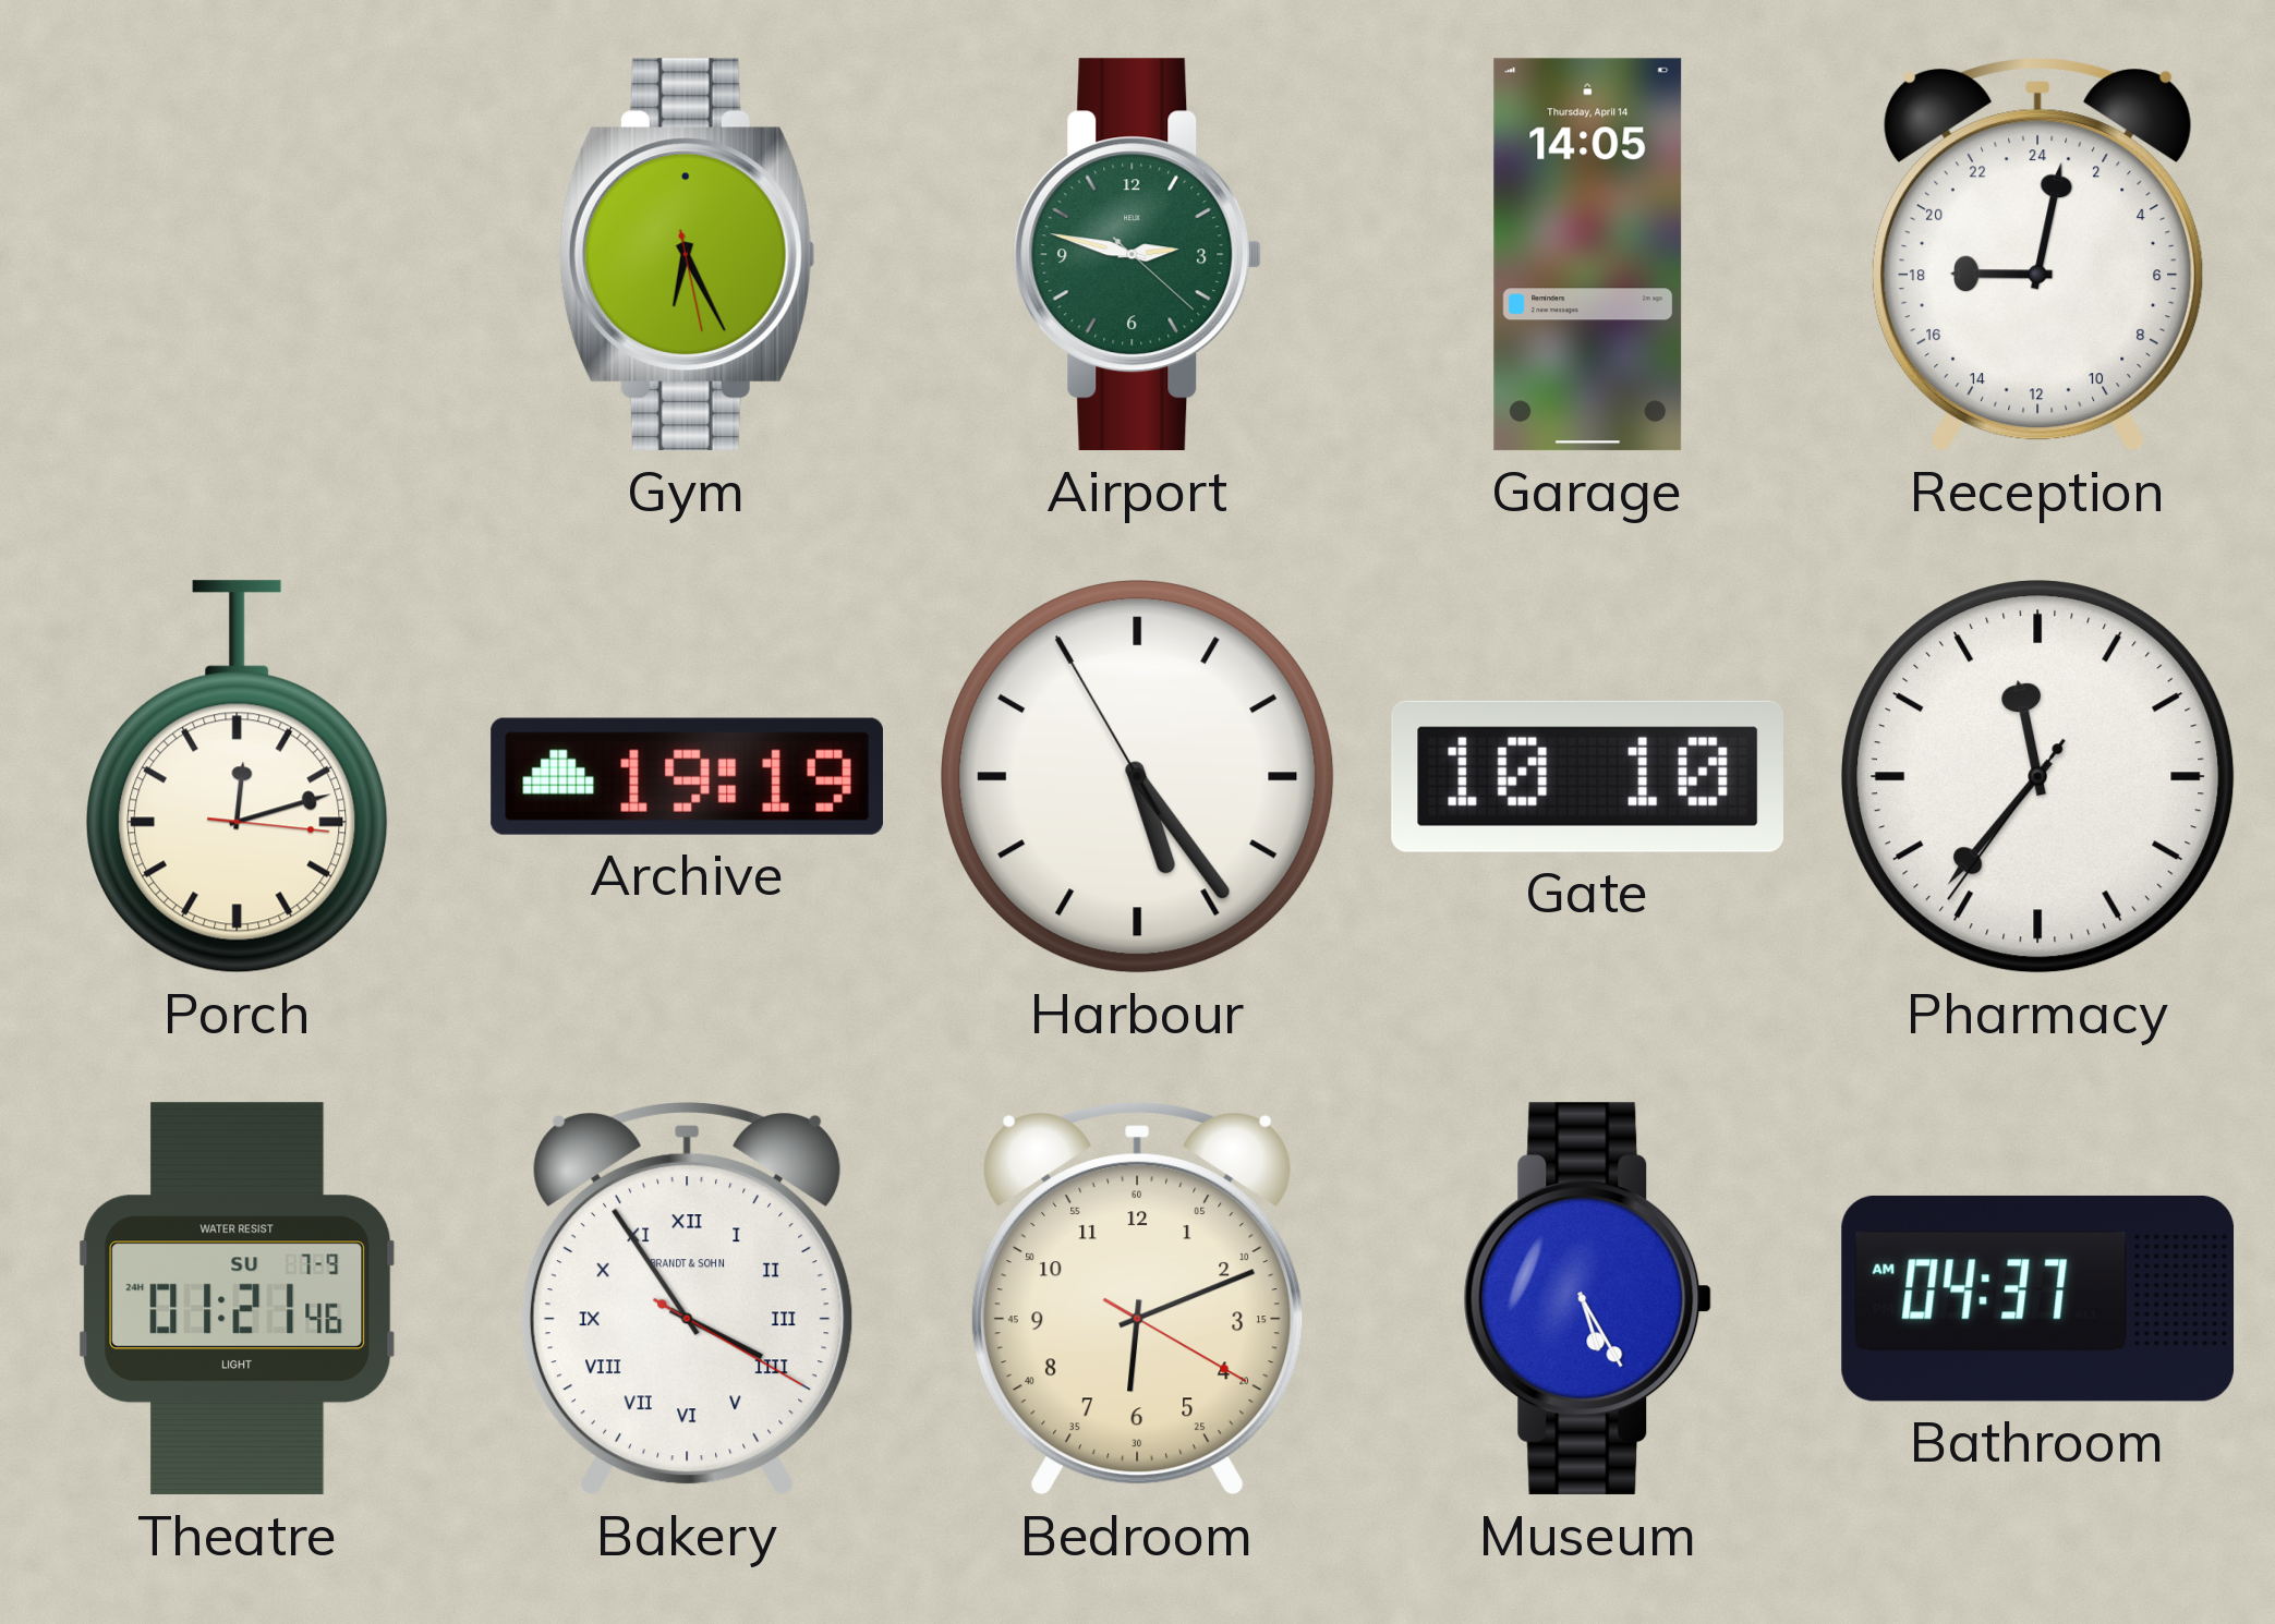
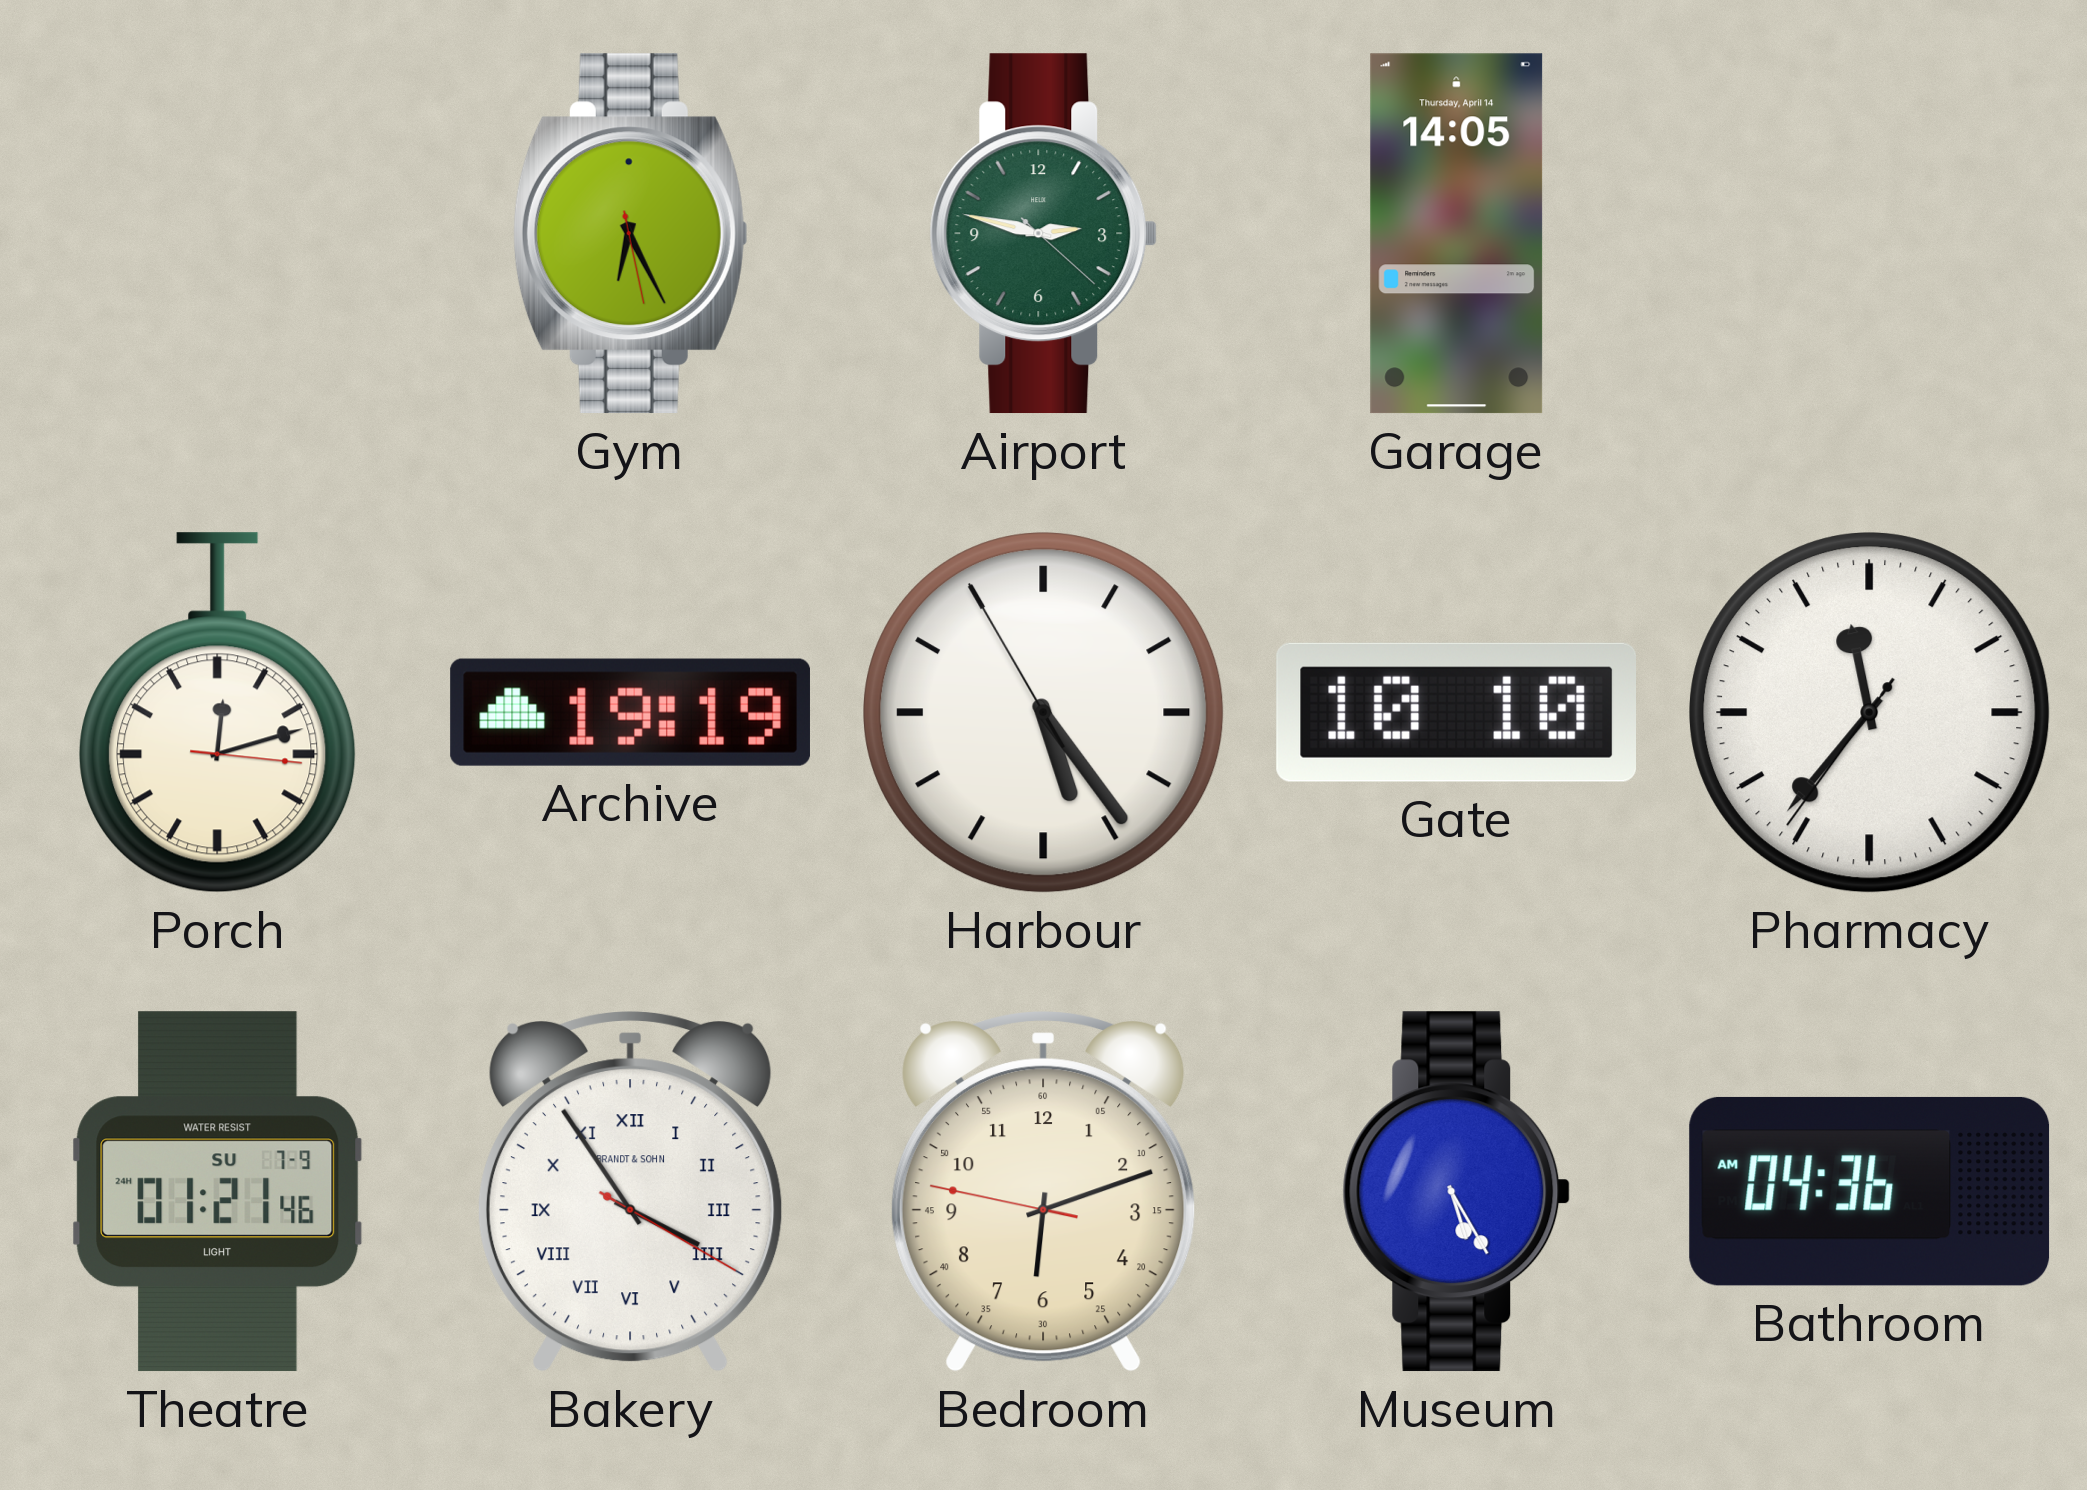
Reception: 18:02 -> none
Bedroom: 6:11:20 -> 6:11:47
Bathroom: 04:37 -> 04:36
